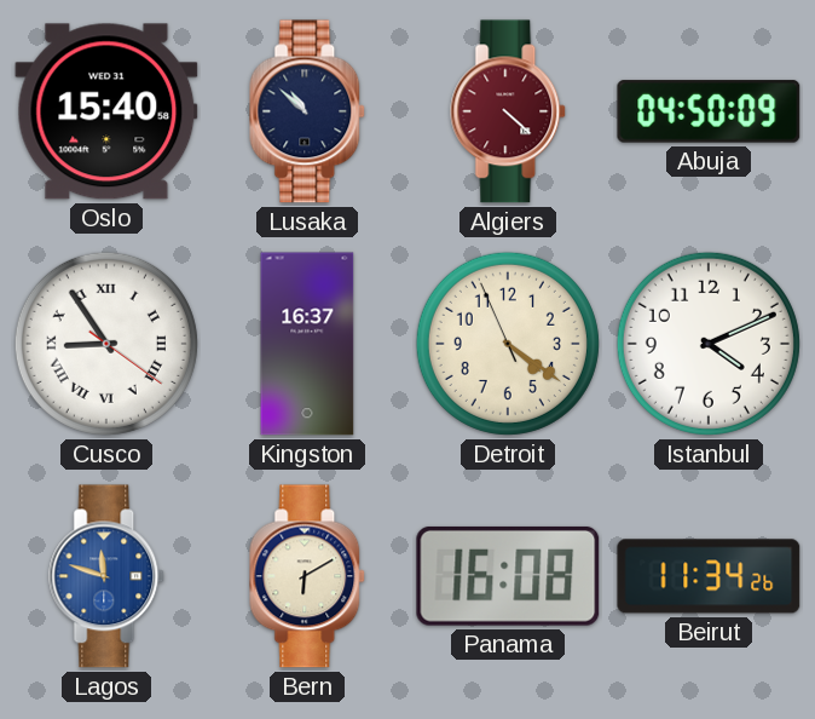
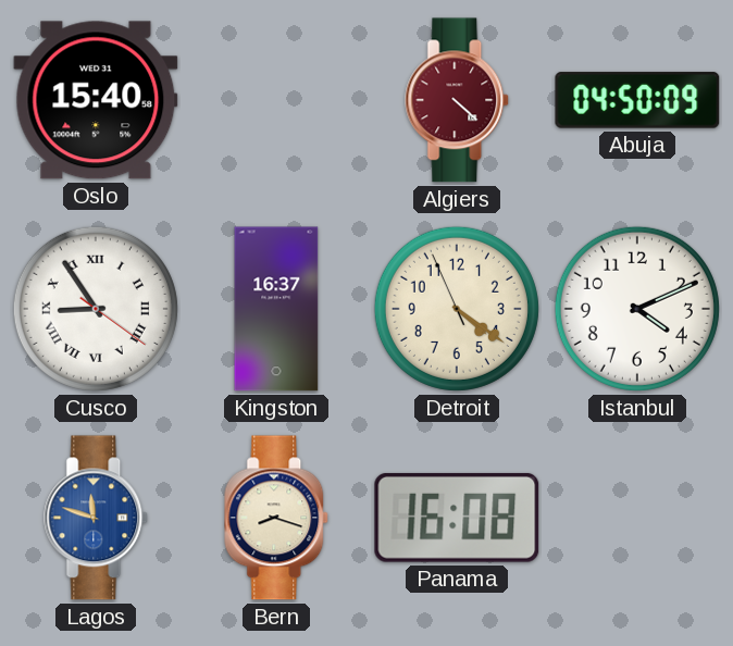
Lusaka: 10:52 -> none
Bern: 6:10 -> 8:18
Beirut: 11:34 -> none
